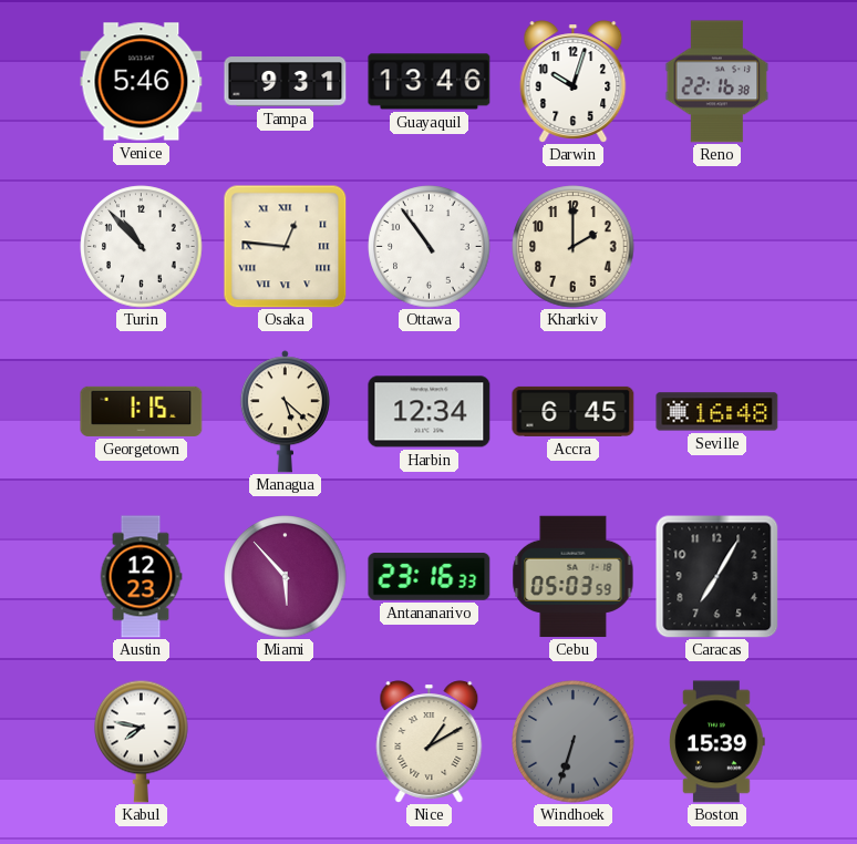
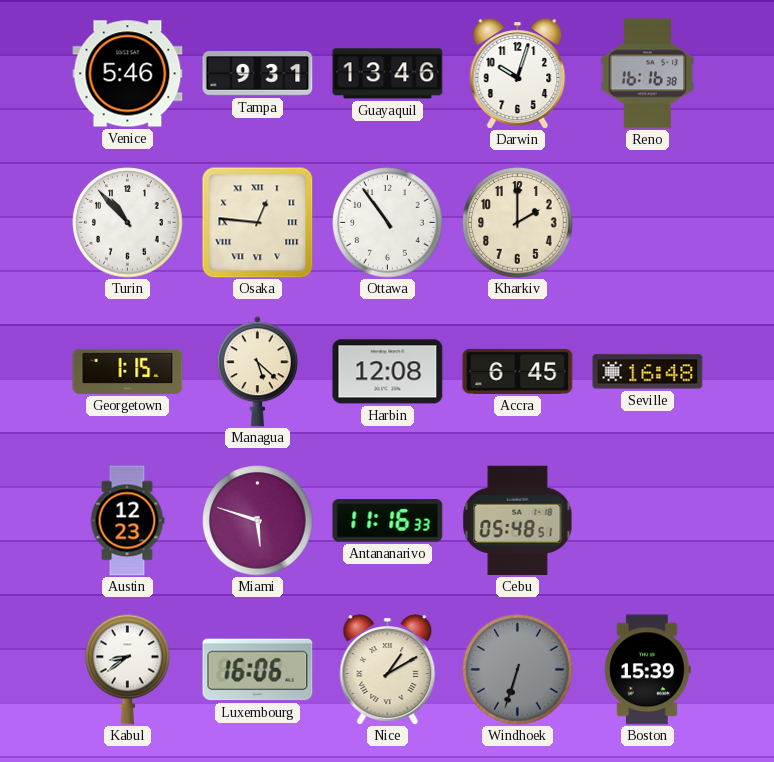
Reno: 22:16 -> 16:16
Harbin: 12:34 -> 12:08
Miami: 5:53 -> 5:48
Antananarivo: 23:16 -> 11:16
Cebu: 05:03 -> 05:48
Caracas: 7:05 -> none
Kabul: 7:47 -> 8:39
Luxembourg: none -> 16:06
